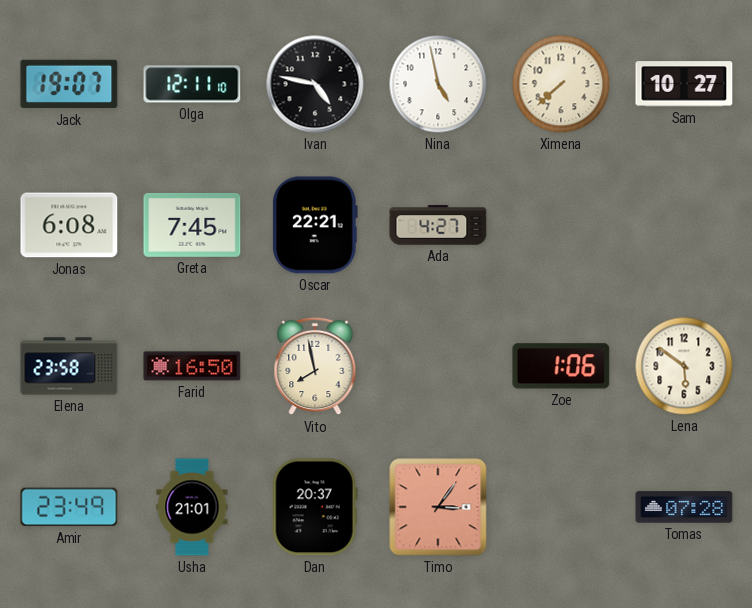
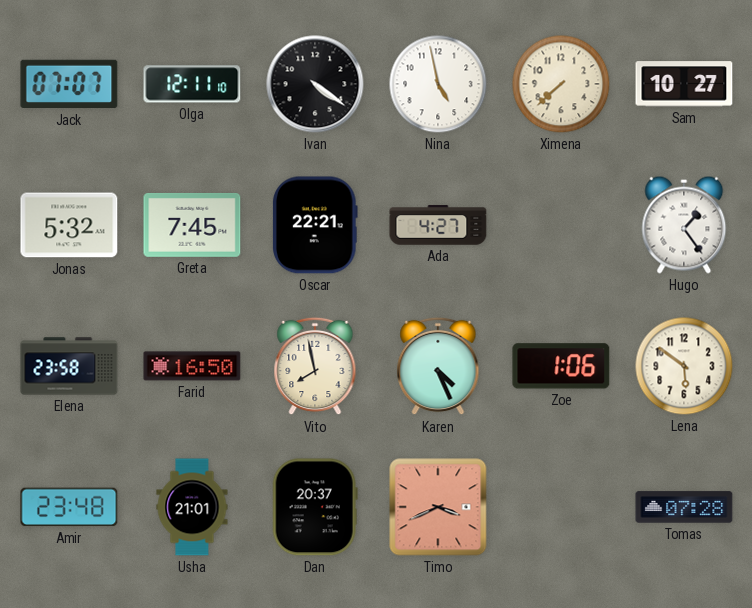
Jack: 19:07 -> 07:07
Ivan: 4:47 -> 4:21
Jonas: 6:08 -> 5:32
Hugo: none -> 1:24
Karen: none -> 4:26
Amir: 23:49 -> 23:48
Timo: 3:06 -> 3:41
